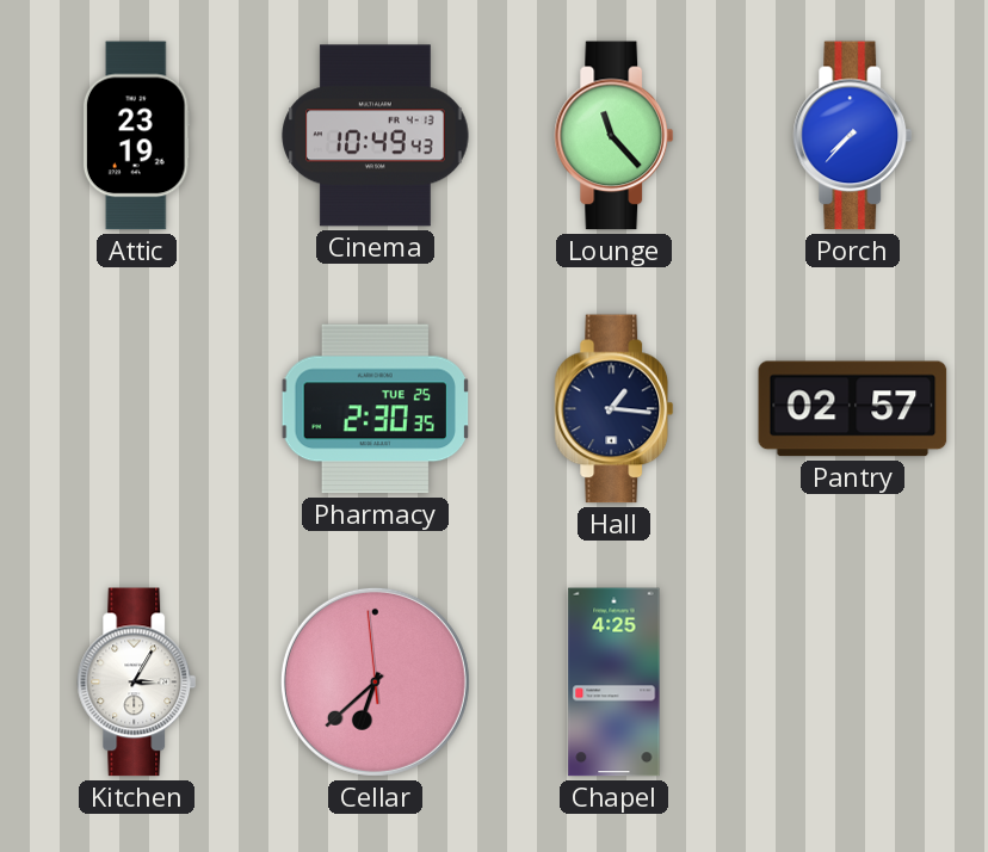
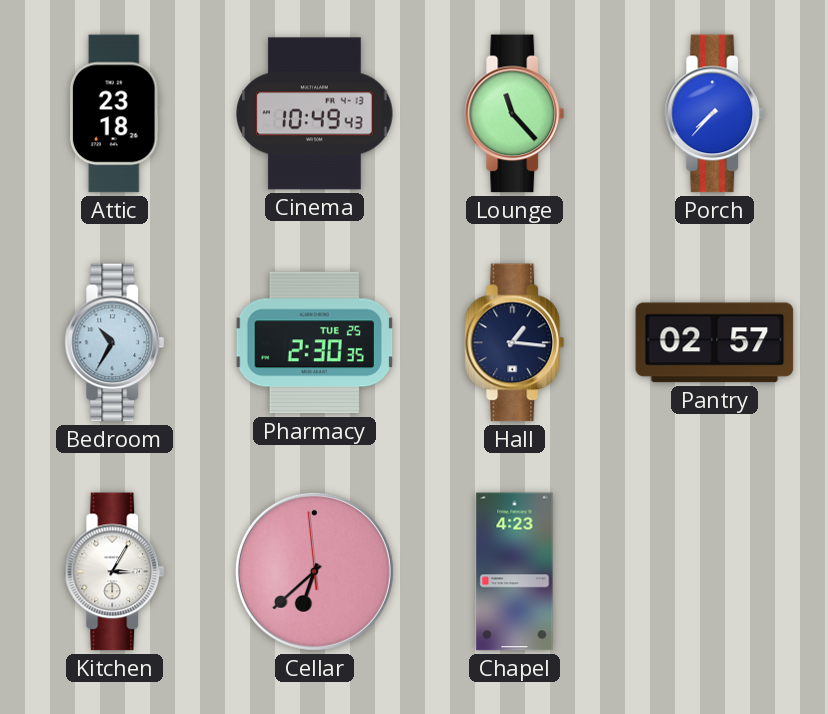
Attic: 23:19 -> 23:18
Bedroom: none -> 10:35
Chapel: 4:25 -> 4:23
